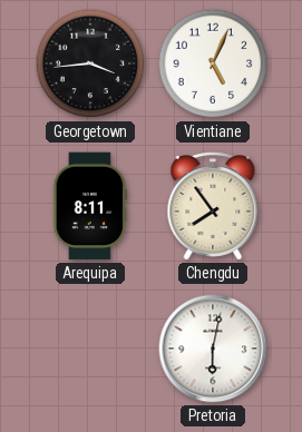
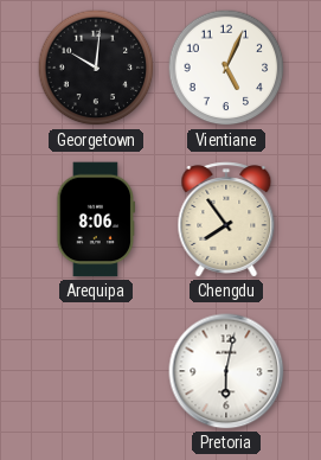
Georgetown: 3:44 -> 10:01
Arequipa: 8:11 -> 8:06
